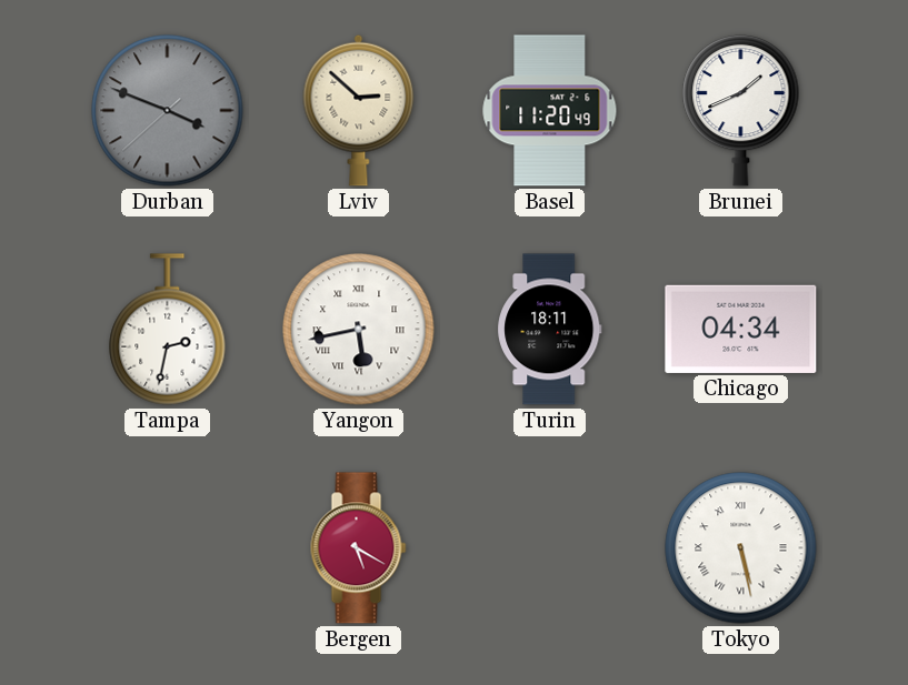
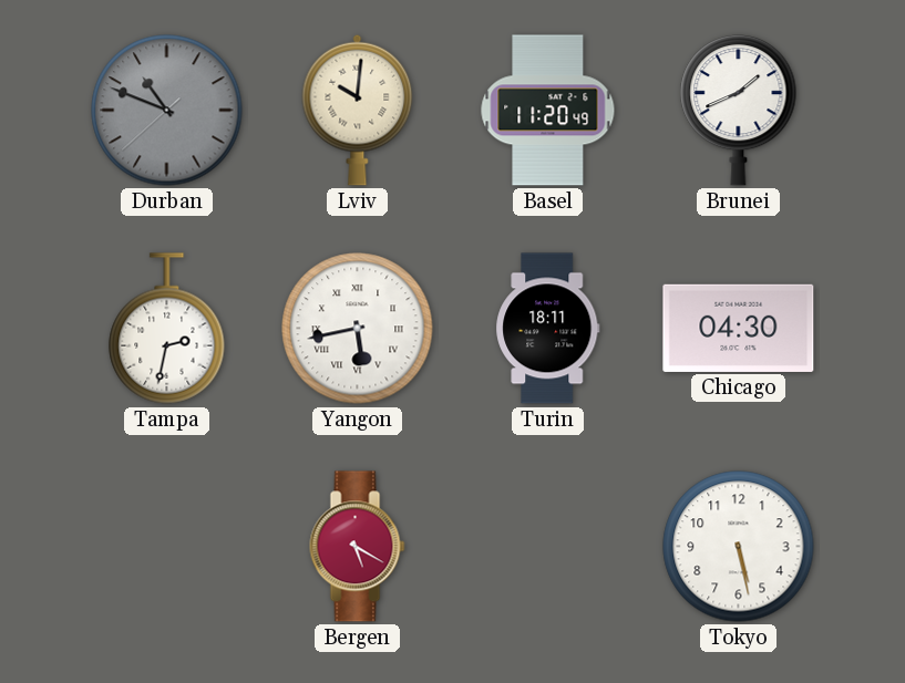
Durban: 3:48 -> 10:48
Lviv: 2:52 -> 10:01
Chicago: 04:34 -> 04:30
Tokyo numerals: Roman -> Arabic
